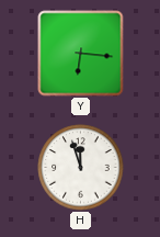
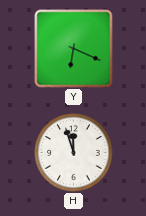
Y: 6:16 -> 6:19
